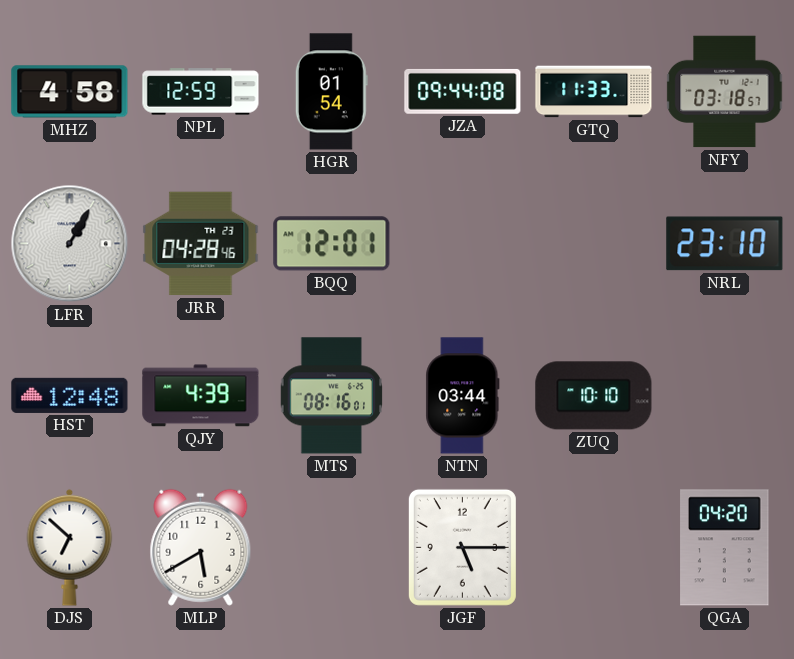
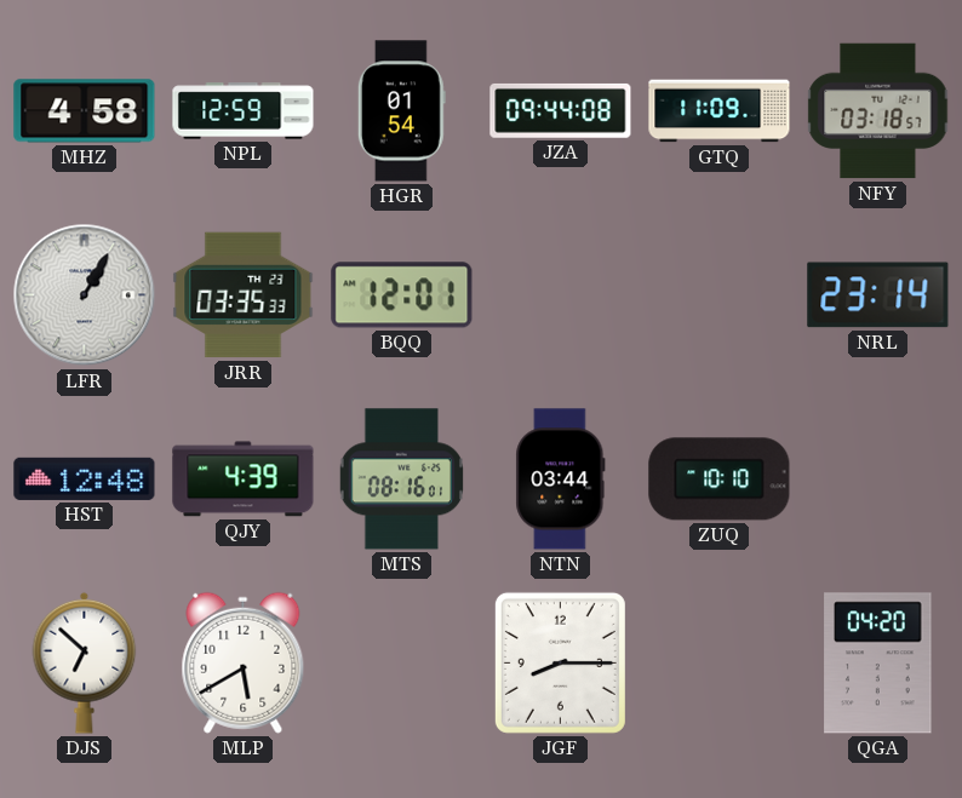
GTQ: 11:33 -> 11:09
JRR: 04:28 -> 03:35
NRL: 23:10 -> 23:14
JGF: 5:15 -> 8:15
